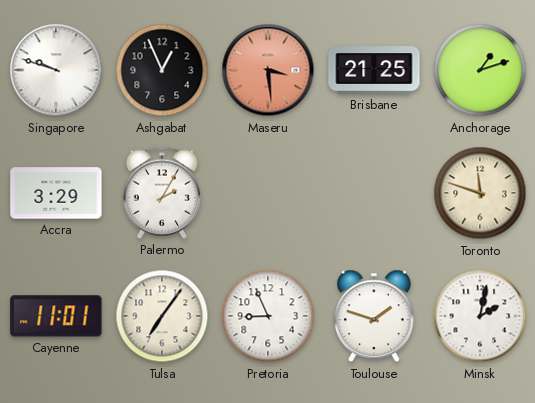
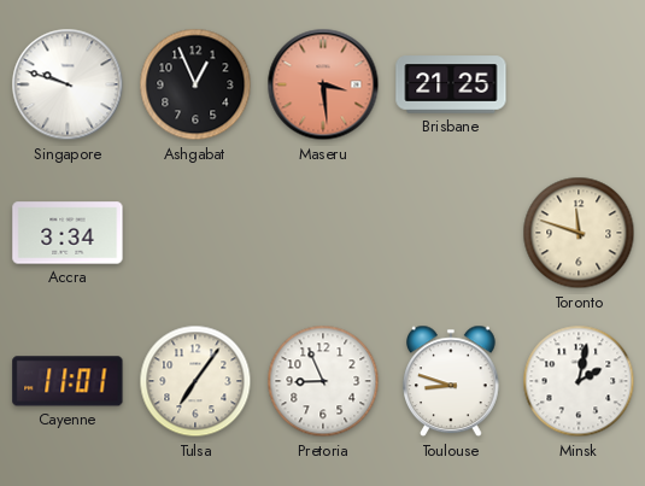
Anchorage: 1:12 -> none
Accra: 3:29 -> 3:34
Palermo: 2:05 -> none
Toulouse: 1:48 -> 8:48
